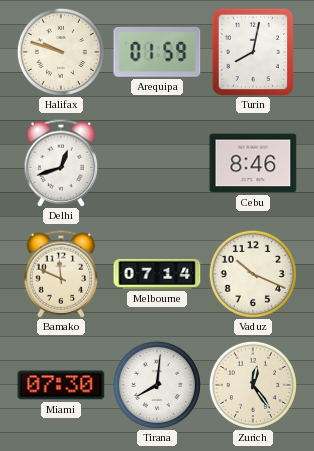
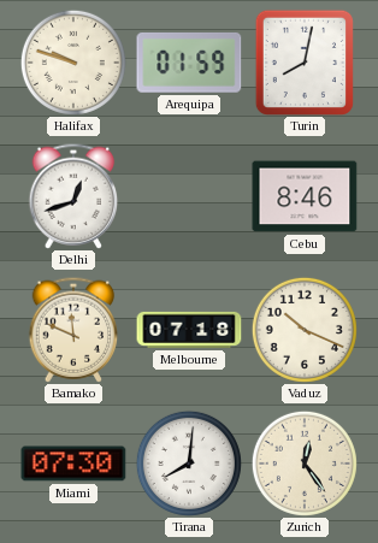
Melbourne: 07:14 -> 07:18
